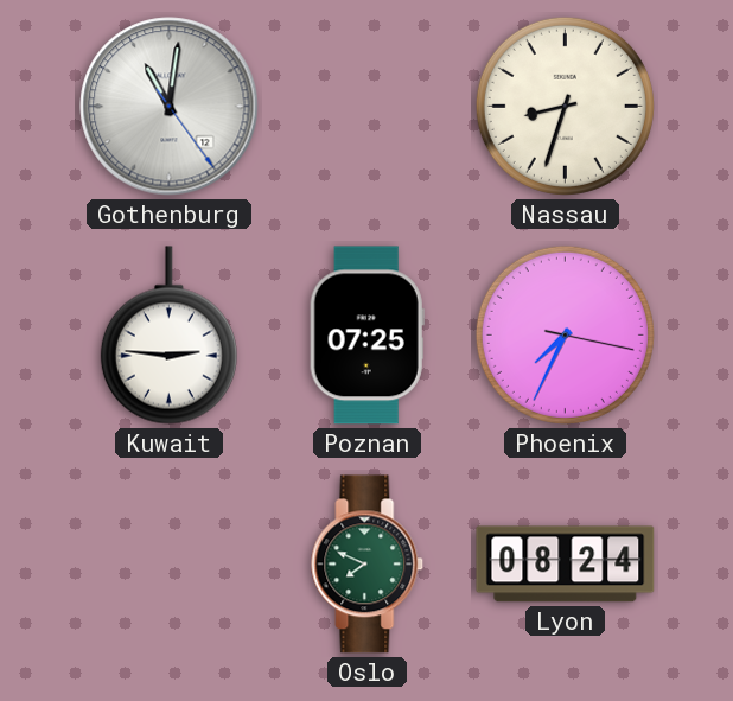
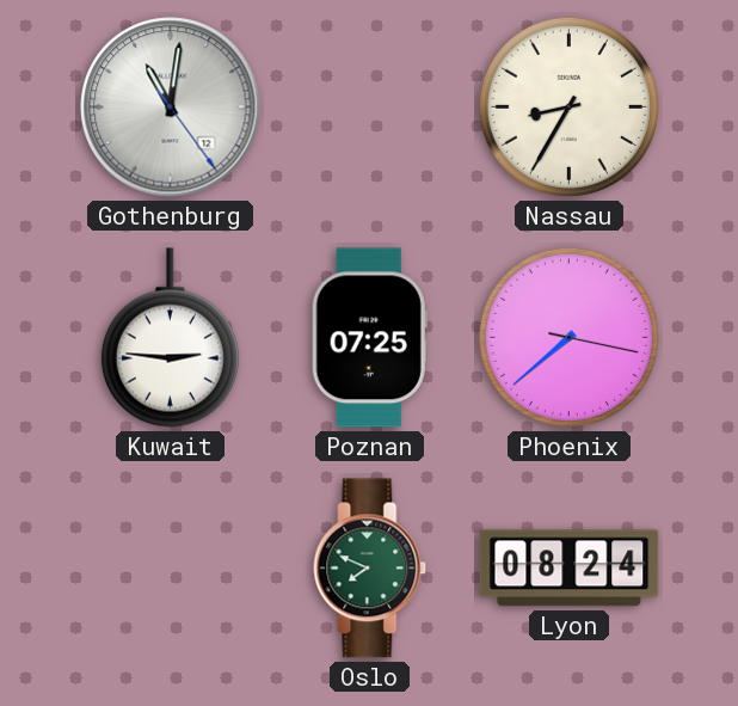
Nassau: 8:33 -> 8:35
Phoenix: 7:34 -> 7:38
